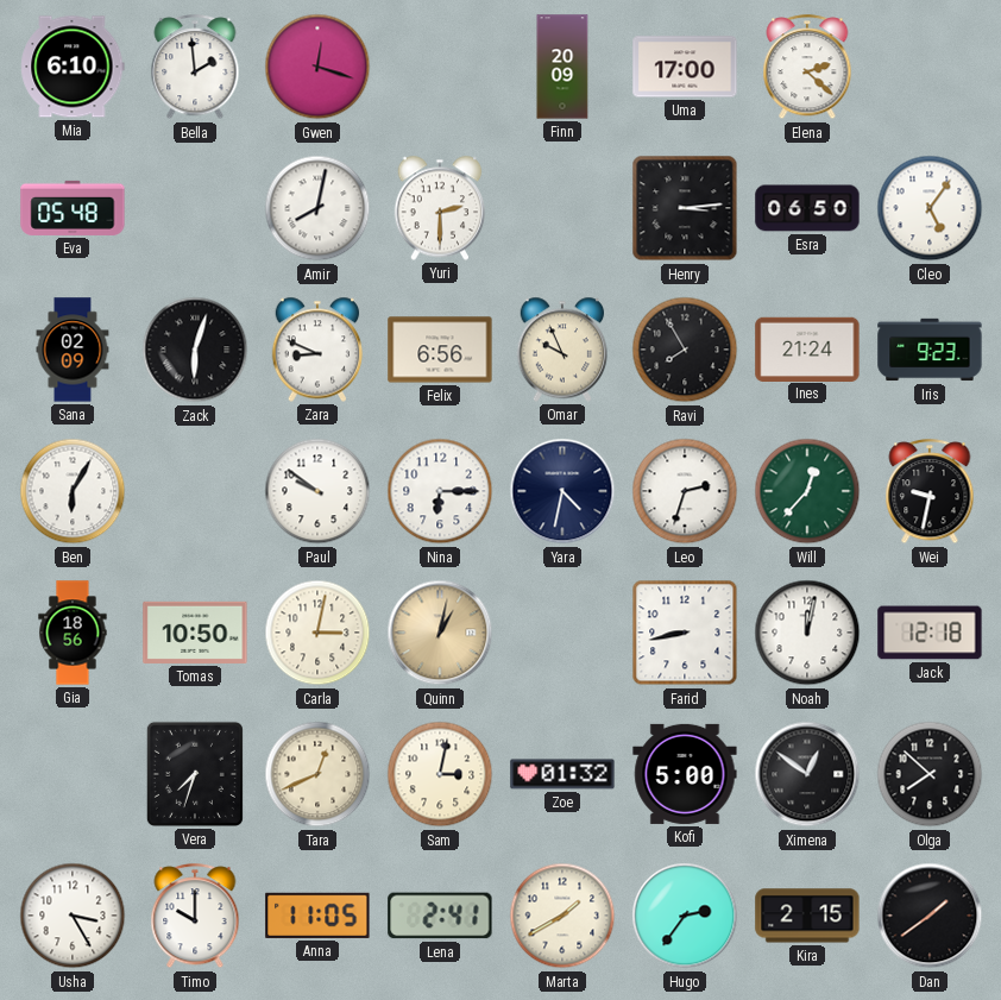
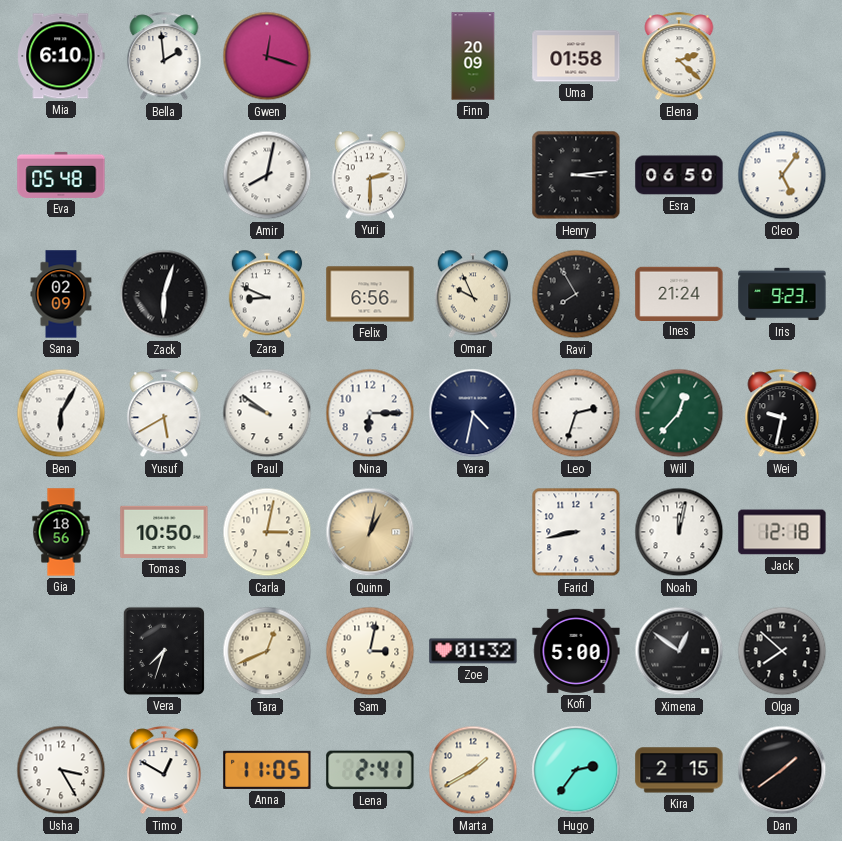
Uma: 17:00 -> 01:58
Yusuf: none -> 5:40
Timo: 10:00 -> 12:50
